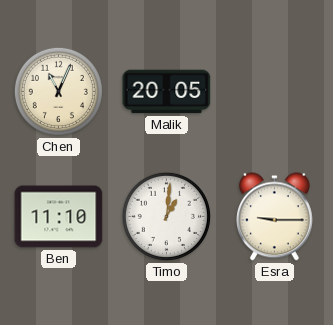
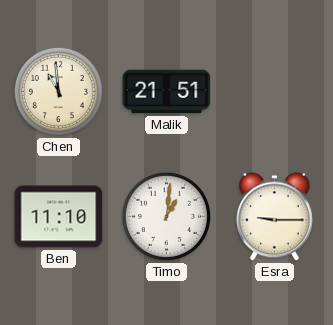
Chen: 11:04 -> 10:59
Malik: 20:05 -> 21:51
